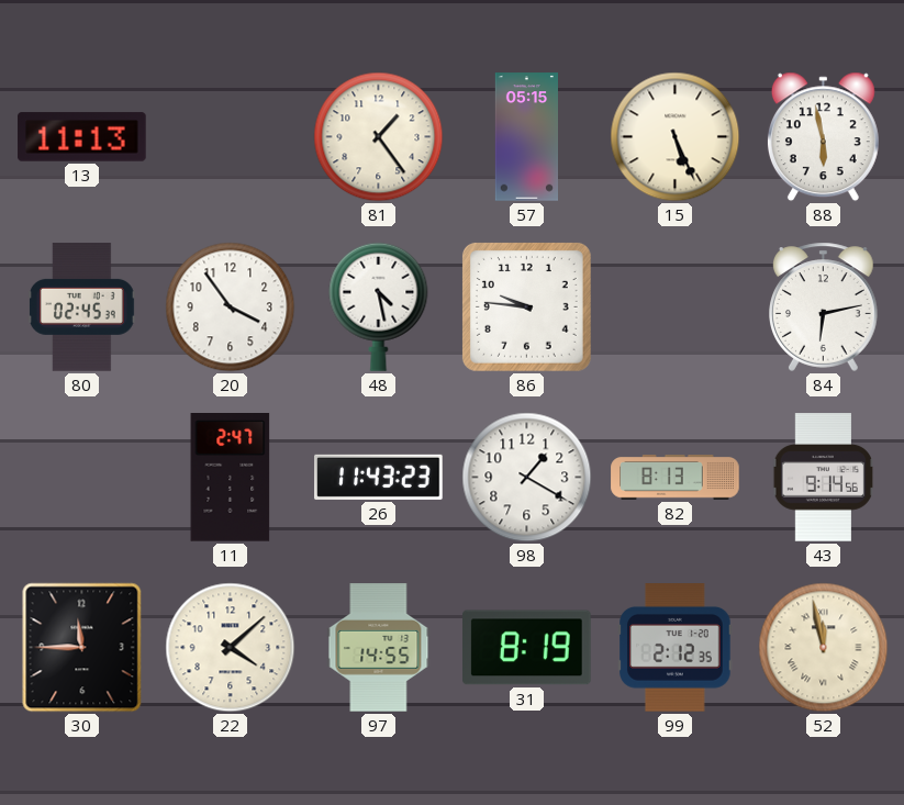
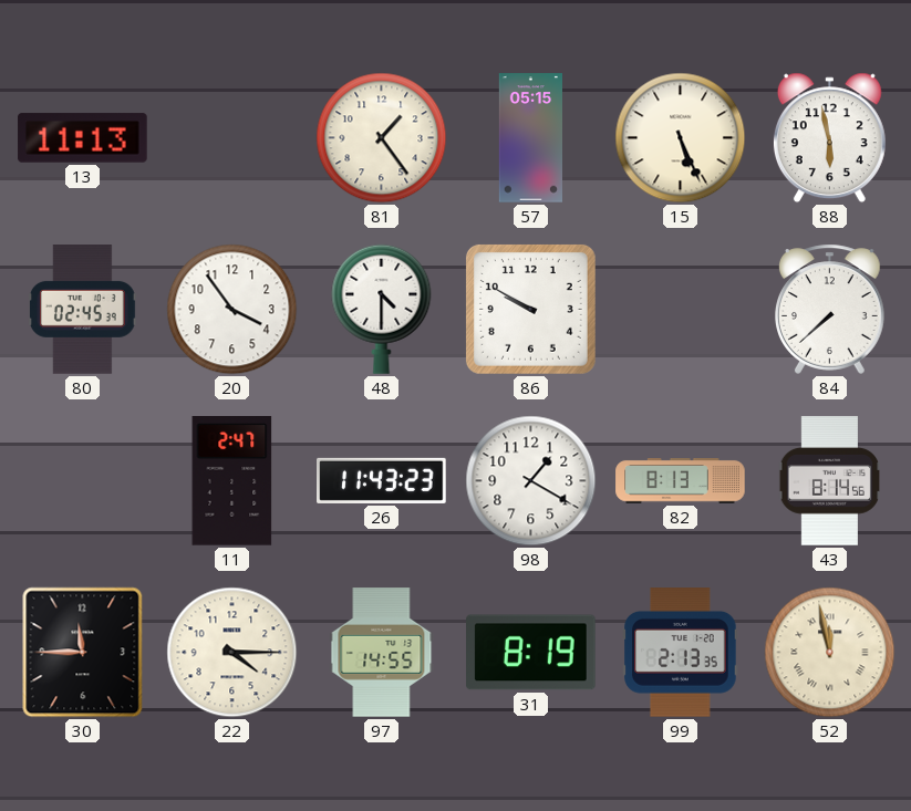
48: 4:28 -> 4:30
86: 9:46 -> 9:50
84: 6:13 -> 7:38
43: 9:14 -> 8:14
22: 4:08 -> 4:15
99: 2:12 -> 2:13
